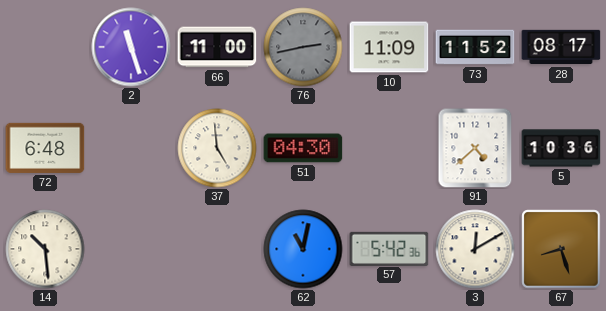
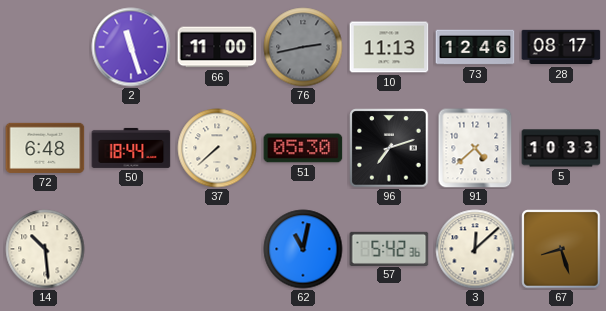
10: 11:09 -> 11:13
73: 11:52 -> 12:46
50: none -> 18:44
37: 4:59 -> 7:38
51: 04:30 -> 05:30
96: none -> 7:12
5: 10:36 -> 10:33
3: 12:10 -> 12:08
